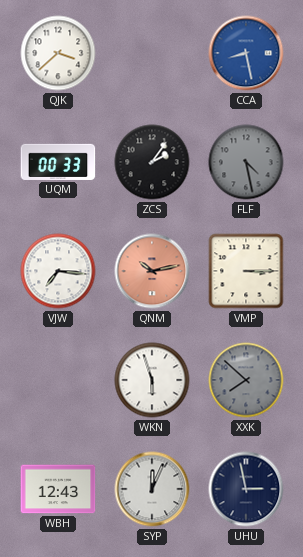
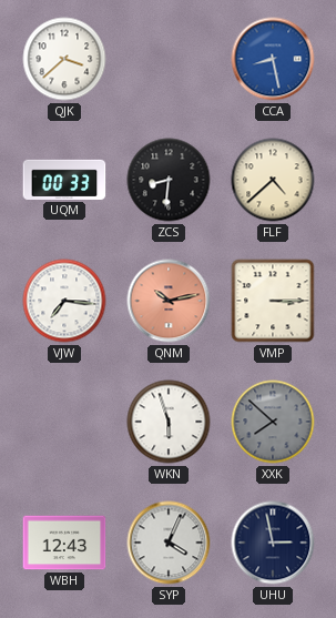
ZCS: 2:06 -> 8:31
FLF: 4:28 -> 4:38
FLF dial: grey -> cream
SYP: 12:04 -> 4:04
